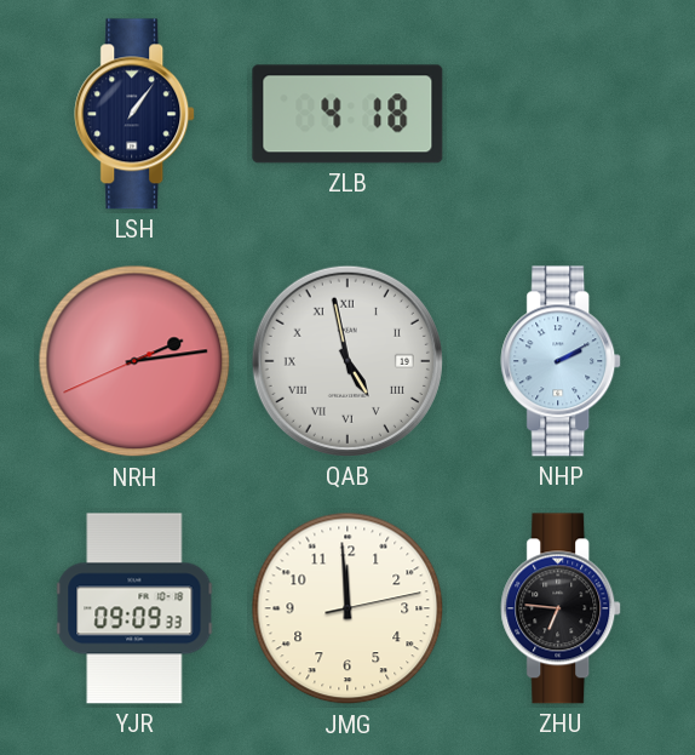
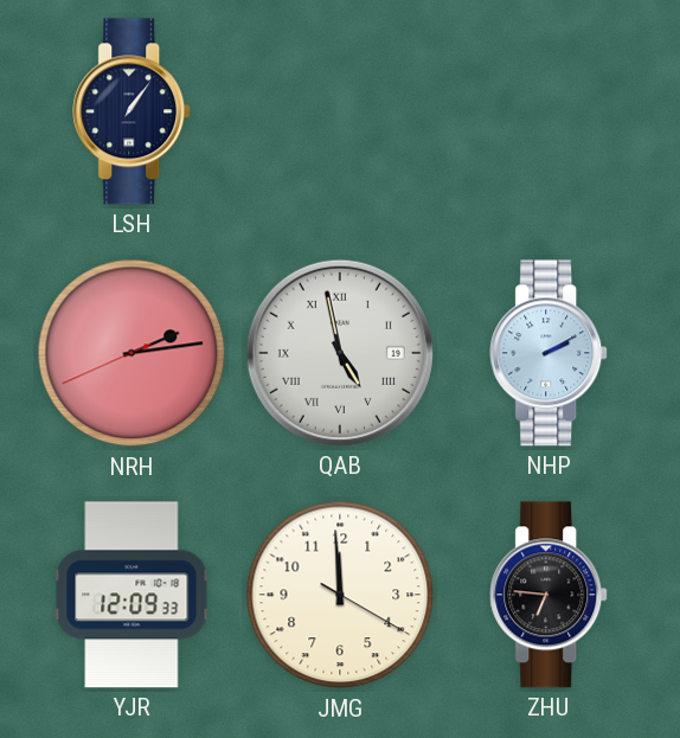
ZLB: 4:18 -> none
YJR: 09:09 -> 12:09
JMG: 11:59:13 -> 11:59:20
